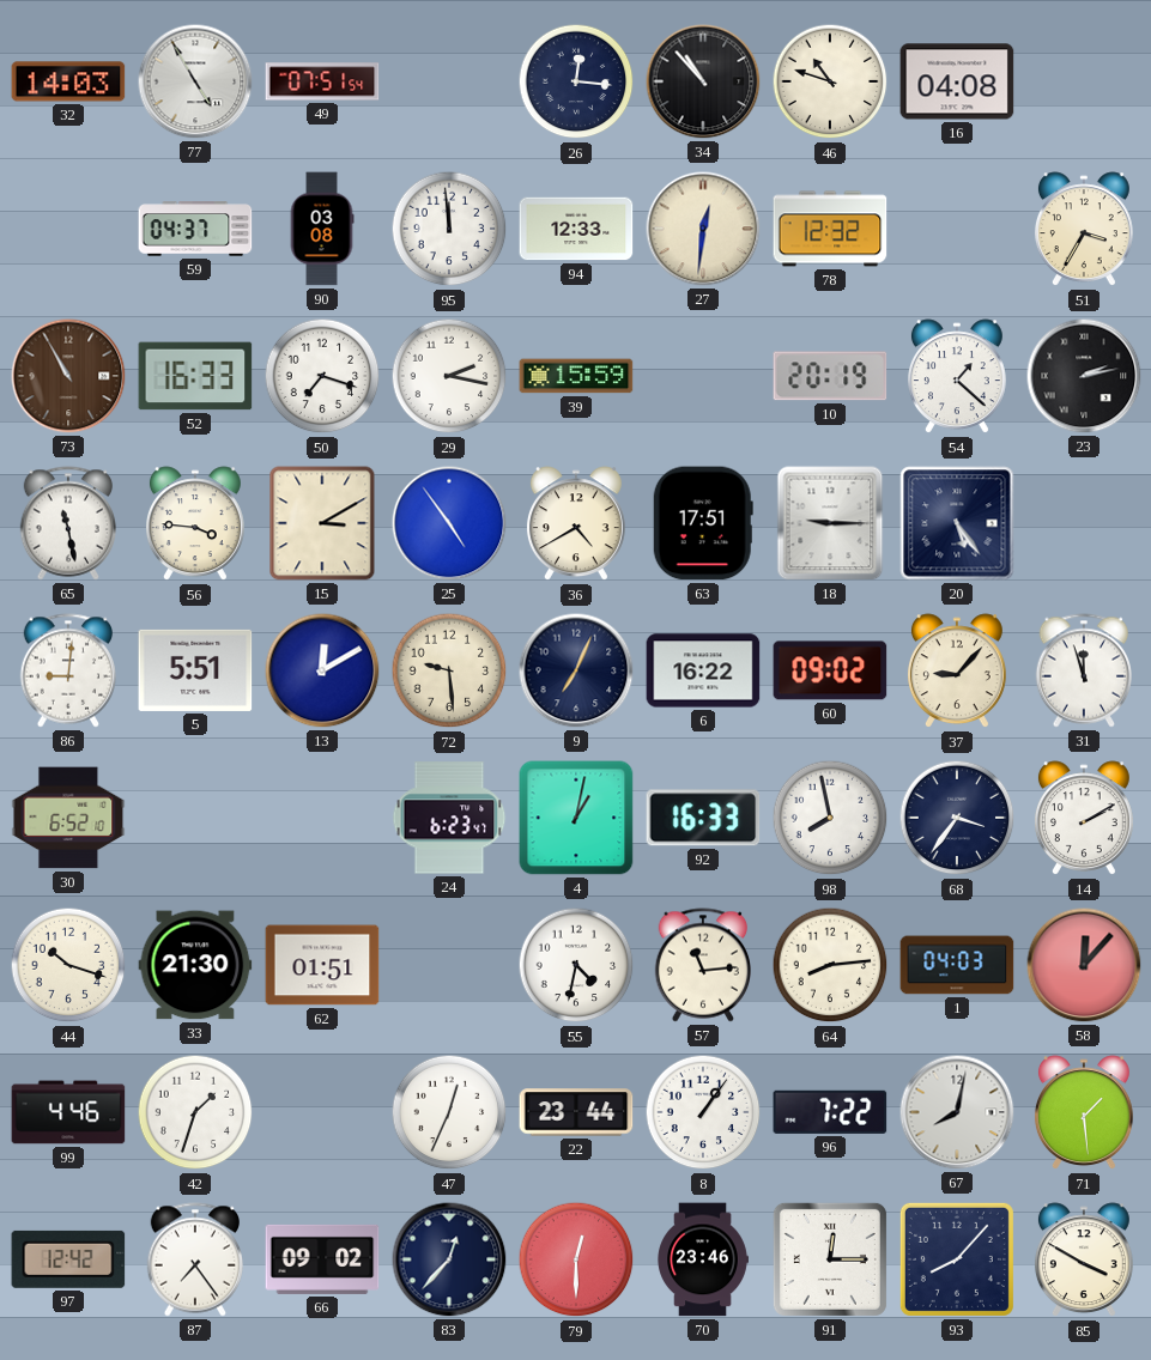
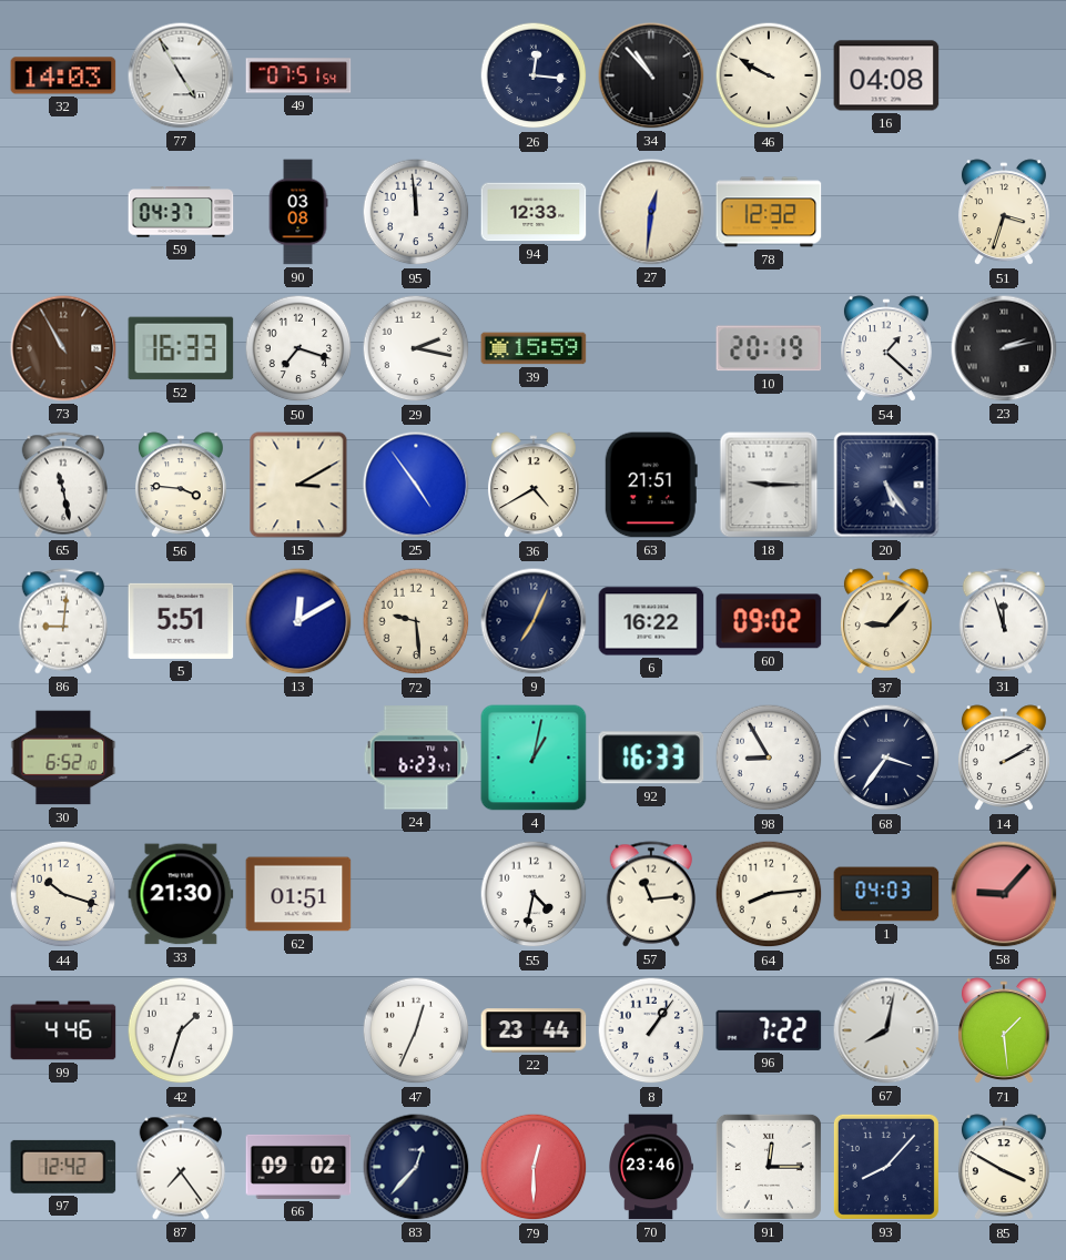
46: 10:48 -> 9:50
51: 3:35 -> 3:33
63: 17:51 -> 21:51
98: 7:58 -> 8:55
58: 12:07 -> 9:07
